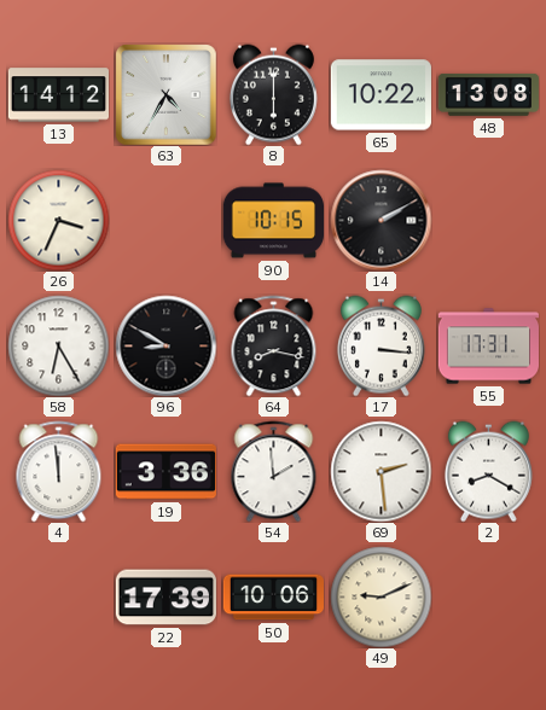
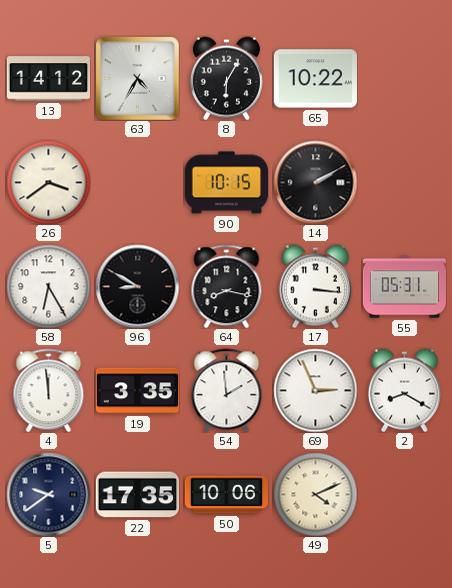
8: 6:00 -> 6:05
48: 13:08 -> none
26: 3:34 -> 3:39
55: 17:31 -> 05:31
19: 3:36 -> 3:35
69: 2:29 -> 2:56
5: none -> 9:39
22: 17:39 -> 17:35
49: 9:11 -> 4:11
